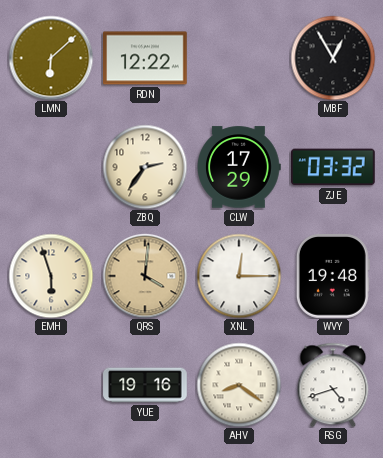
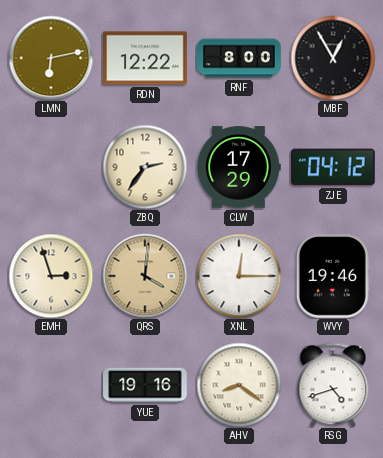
LMN: 6:08 -> 6:13
RNF: none -> 8:00
ZJE: 03:32 -> 04:12
EMH: 5:57 -> 2:57
WVY: 19:48 -> 19:46
